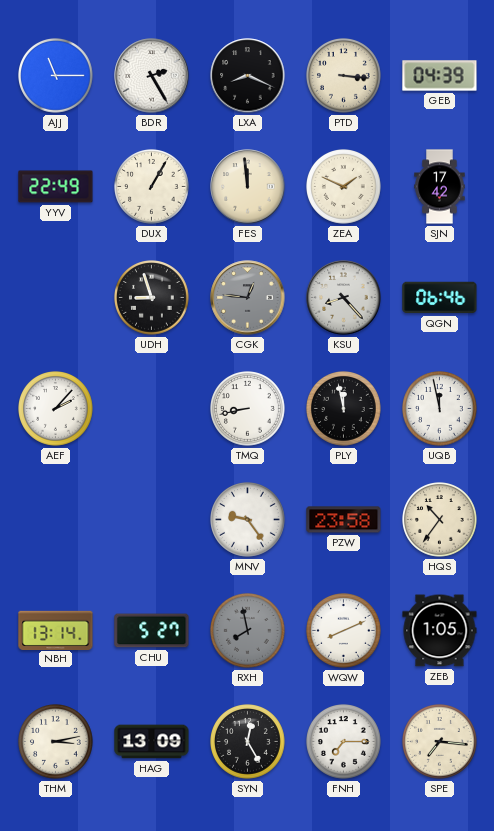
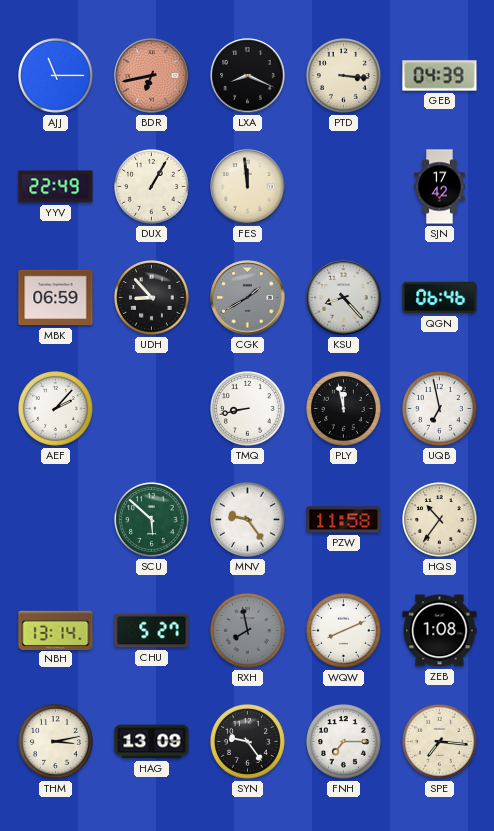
BDR: 2:25 -> 6:43
BDR dial: white -> salmon
ZEA: 1:49 -> none
MBK: none -> 06:59
UDH: 8:57 -> 8:53
CGK: 12:46 -> 1:40
UQB: 11:58 -> 6:58
SCU: none -> 5:52
PZW: 23:58 -> 11:58
ZEB: 1:05 -> 1:08
SYN: 12:25 -> 9:24
